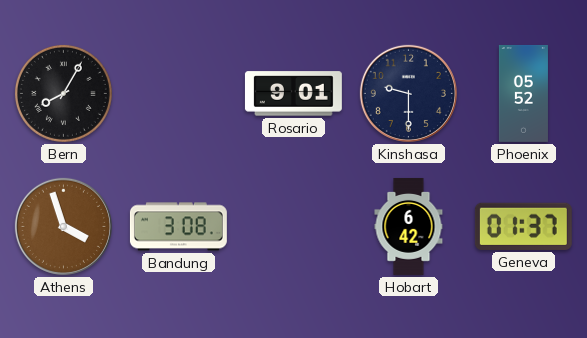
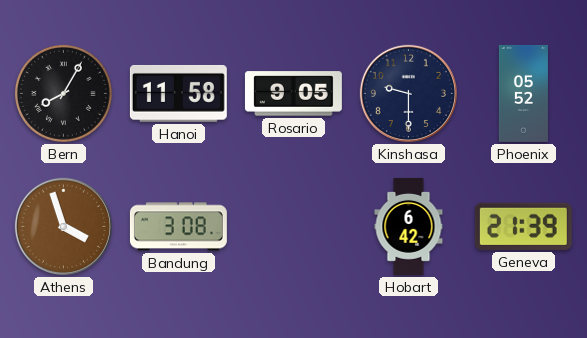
Hanoi: none -> 11:58
Rosario: 9:01 -> 9:05
Geneva: 01:37 -> 21:39
